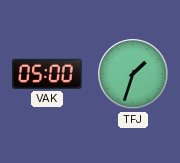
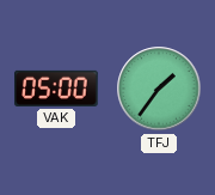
TFJ: 1:33 -> 1:36
